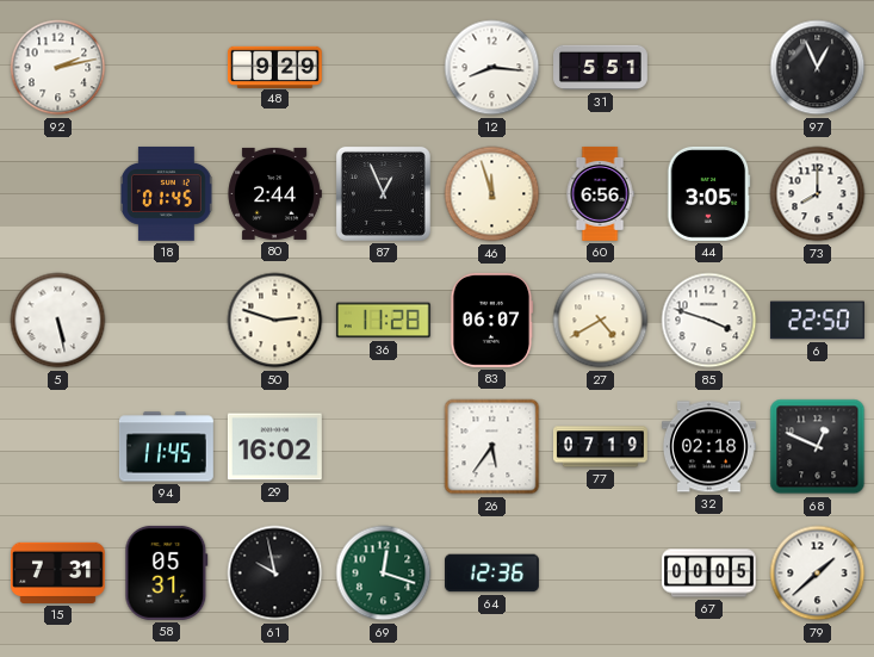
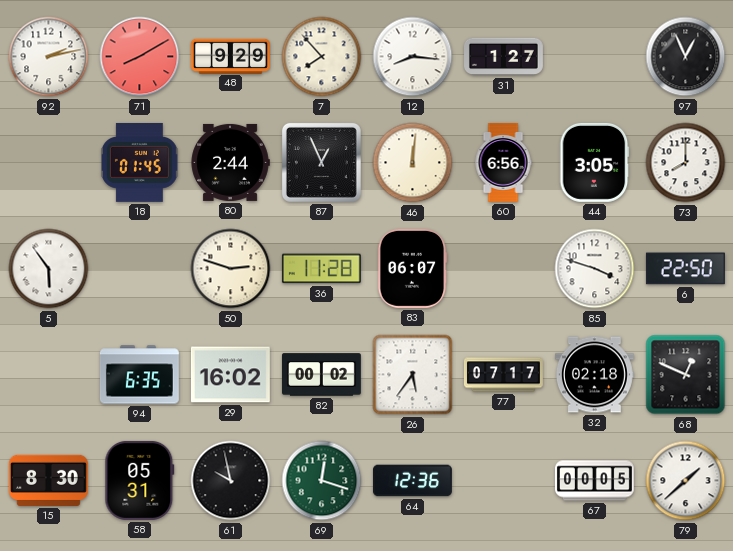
71: none -> 8:10
7: none -> 7:53
31: 5:51 -> 1:27
46: 11:57 -> 12:01
5: 5:28 -> 5:54
27: 4:40 -> none
94: 11:45 -> 6:35
82: none -> 00:02
77: 07:19 -> 07:17
15: 7:31 -> 8:30
